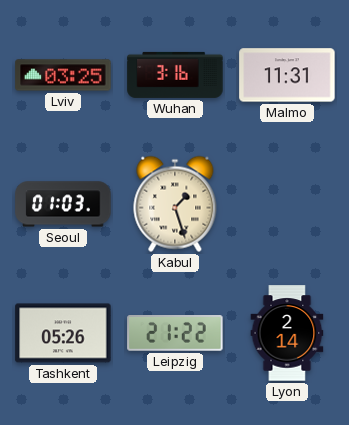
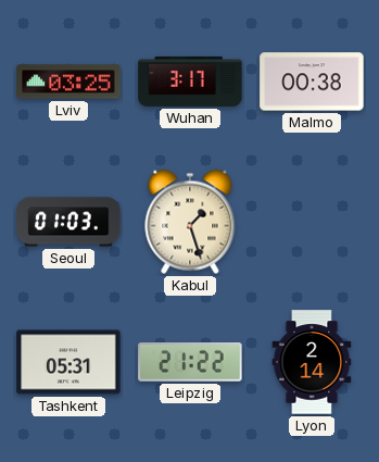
Wuhan: 3:16 -> 3:17
Malmo: 11:31 -> 00:38
Tashkent: 05:26 -> 05:31
